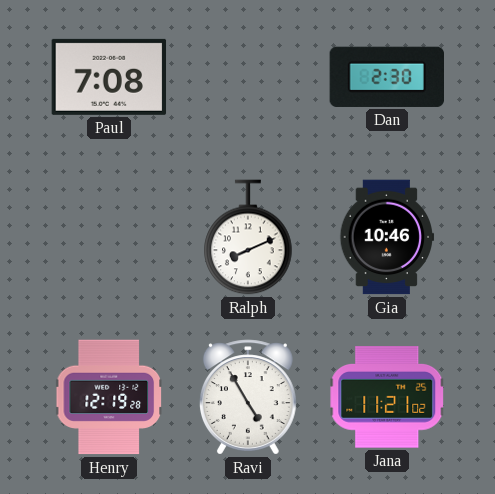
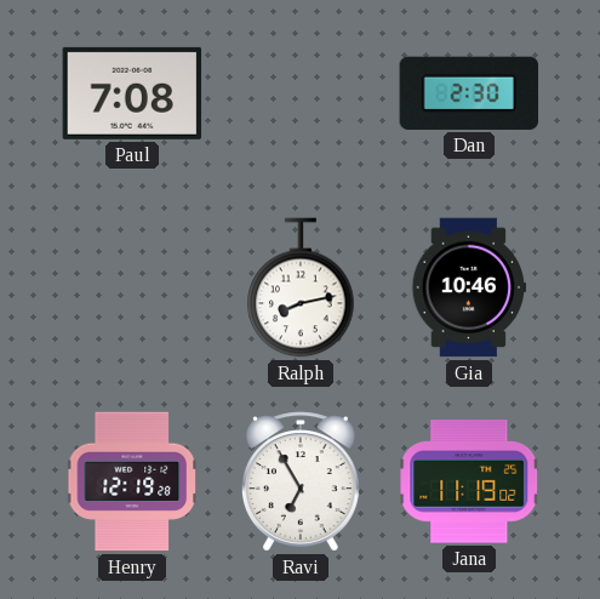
Ralph: 8:11 -> 8:13
Ravi: 4:55 -> 6:55
Jana: 11:21 -> 11:19
